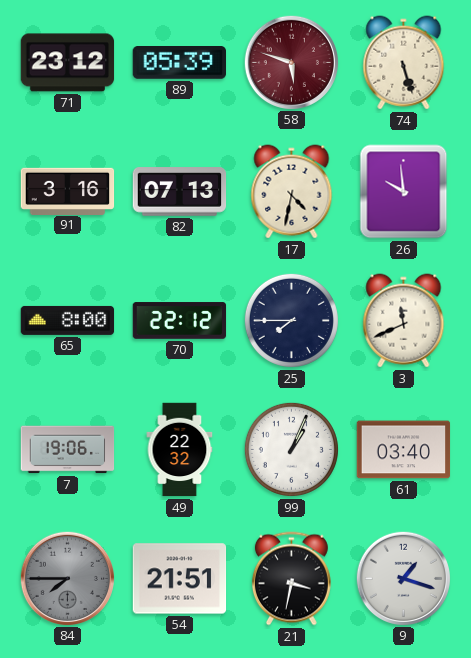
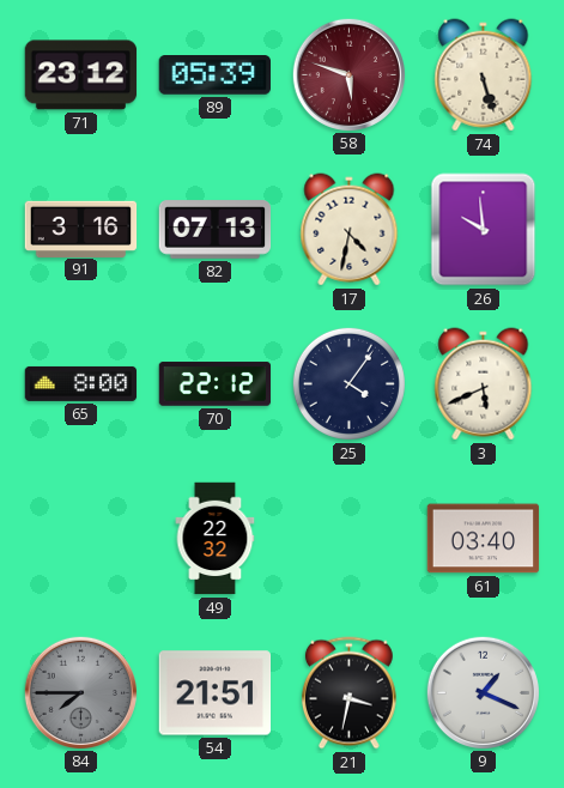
25: 7:45 -> 4:06
3: 11:41 -> 5:41
7: 19:06 -> none
99: 1:04 -> none
9: 1:18 -> 1:19
